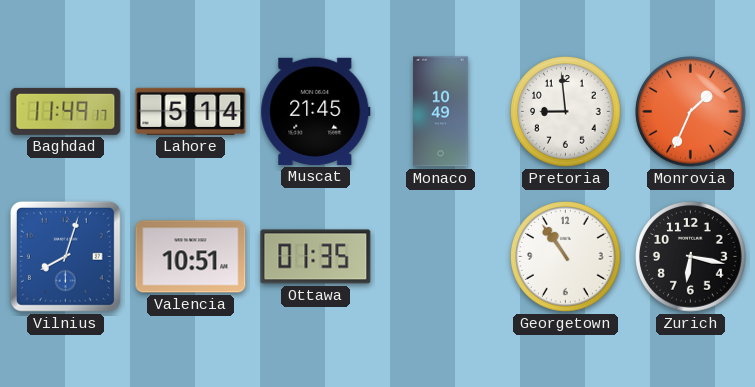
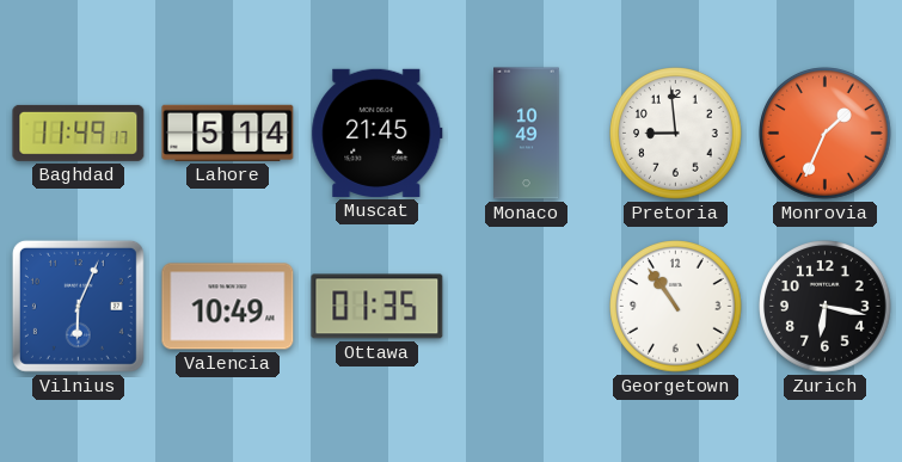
Vilnius: 8:03 -> 6:04
Valencia: 10:51 -> 10:49
